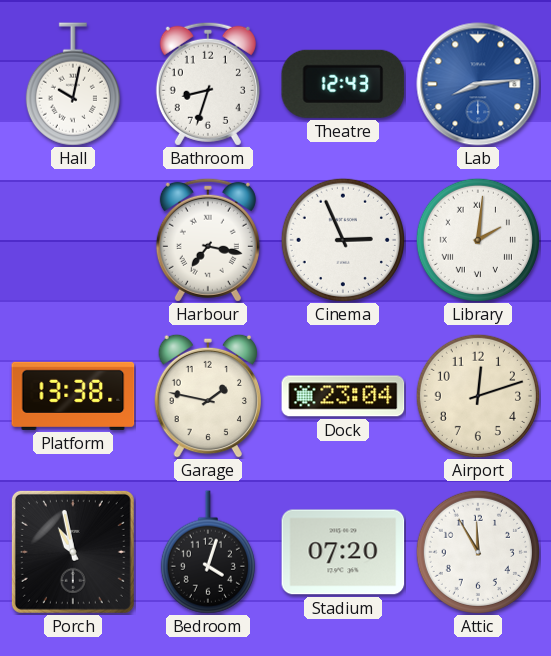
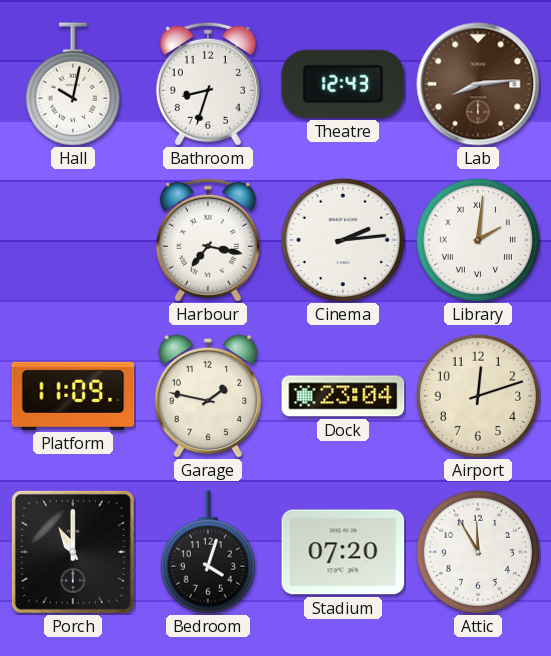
Lab dial: blue -> brown
Cinema: 2:56 -> 2:14
Platform: 13:38 -> 11:09
Porch: 10:58 -> 11:00
